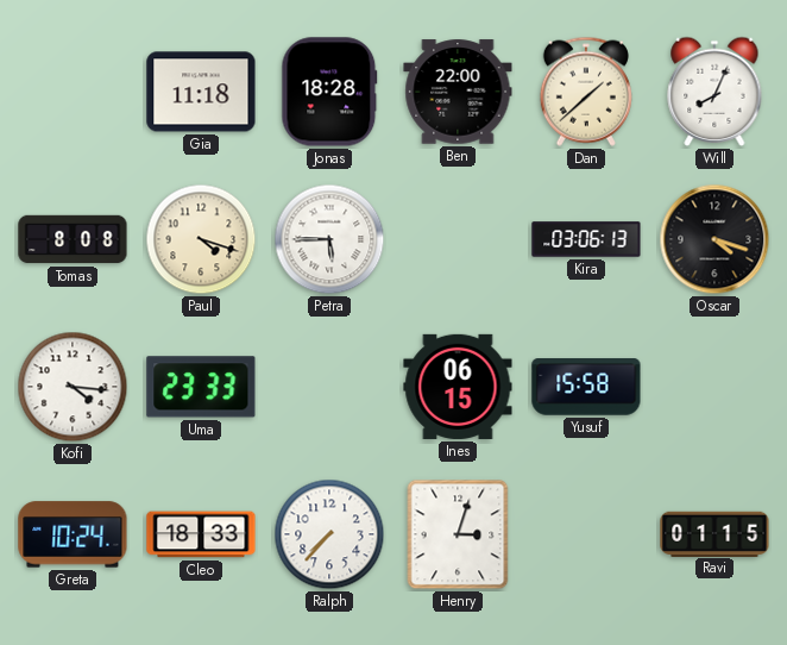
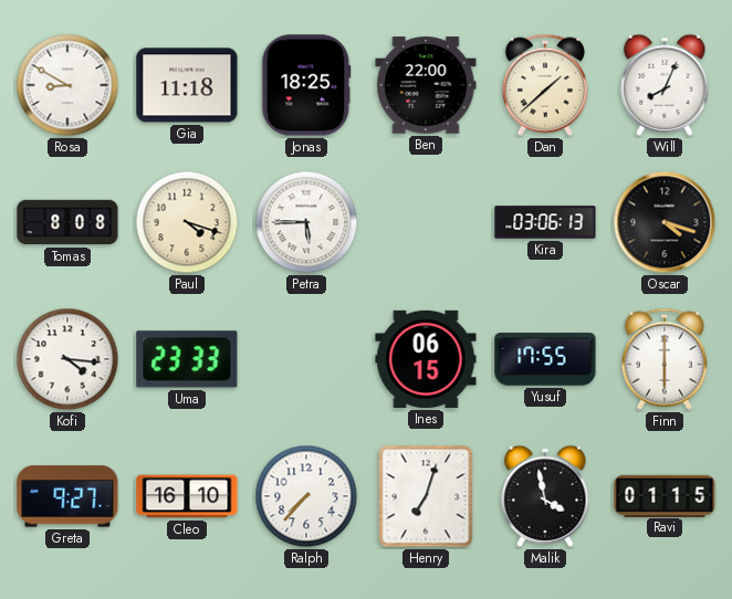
Rosa: none -> 8:50
Jonas: 18:28 -> 18:25
Yusuf: 15:58 -> 17:55
Finn: none -> 6:00
Greta: 10:24 -> 9:27
Cleo: 18:33 -> 16:10
Henry: 3:03 -> 7:03
Malik: none -> 3:58
